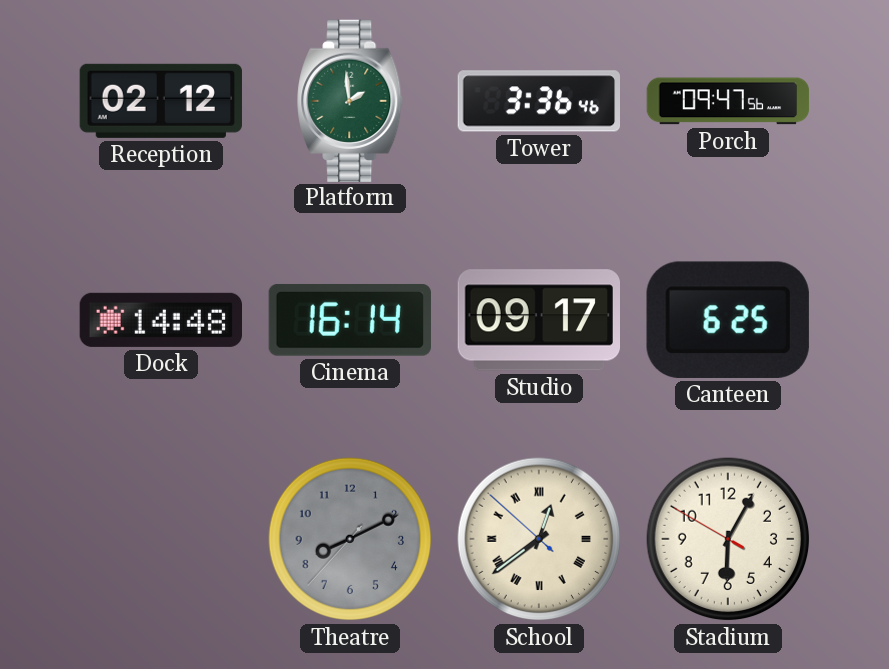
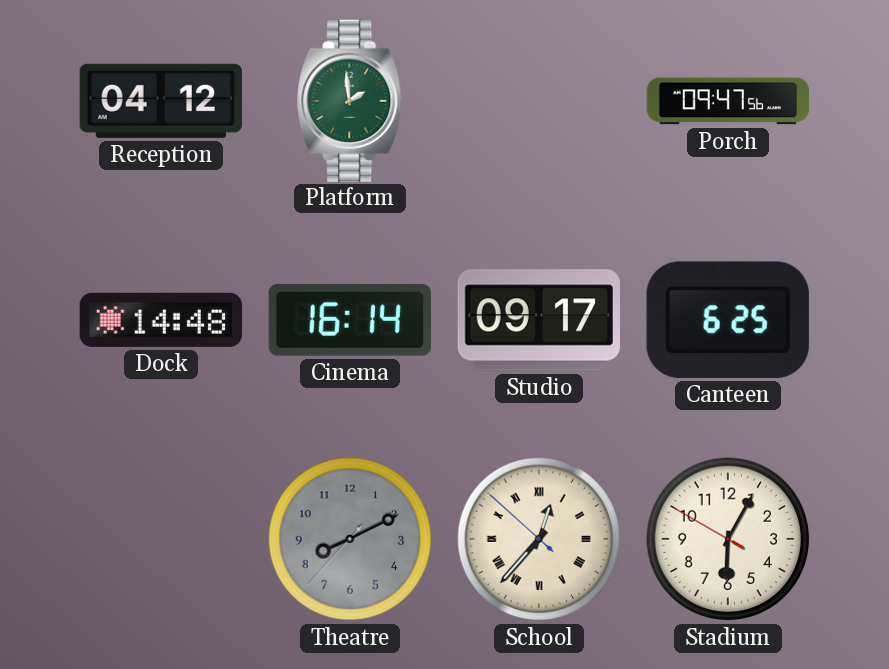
Reception: 02:12 -> 04:12
Tower: 3:36 -> none
School: 12:38 -> 12:36
